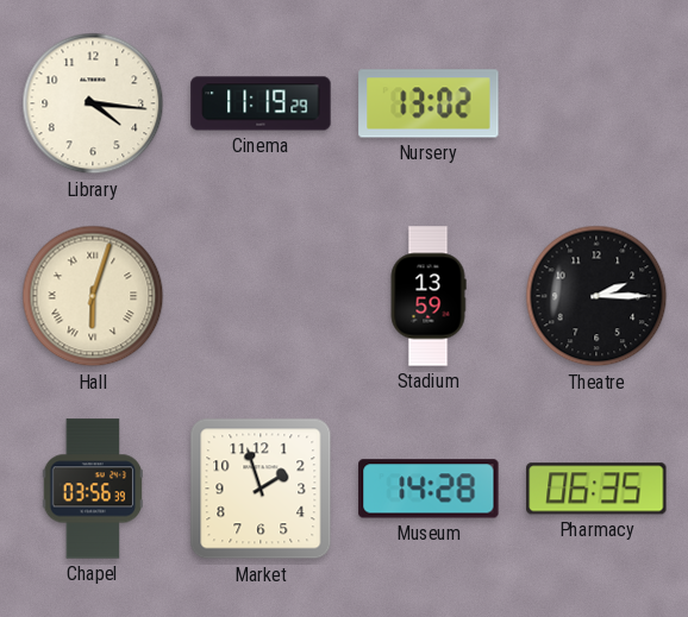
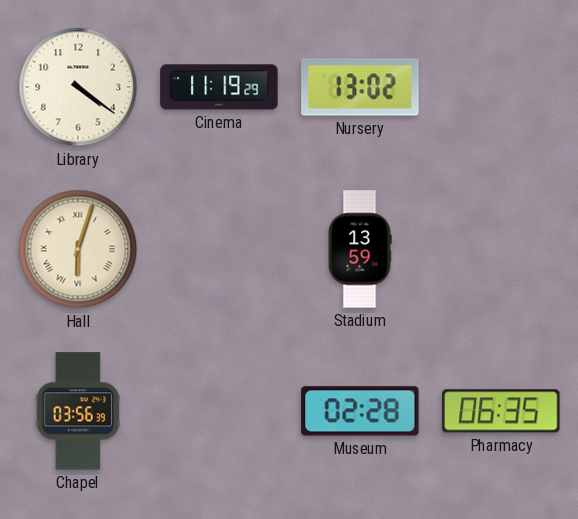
Library: 4:16 -> 4:21
Theatre: 2:15 -> none
Market: 1:57 -> none
Museum: 14:28 -> 02:28
